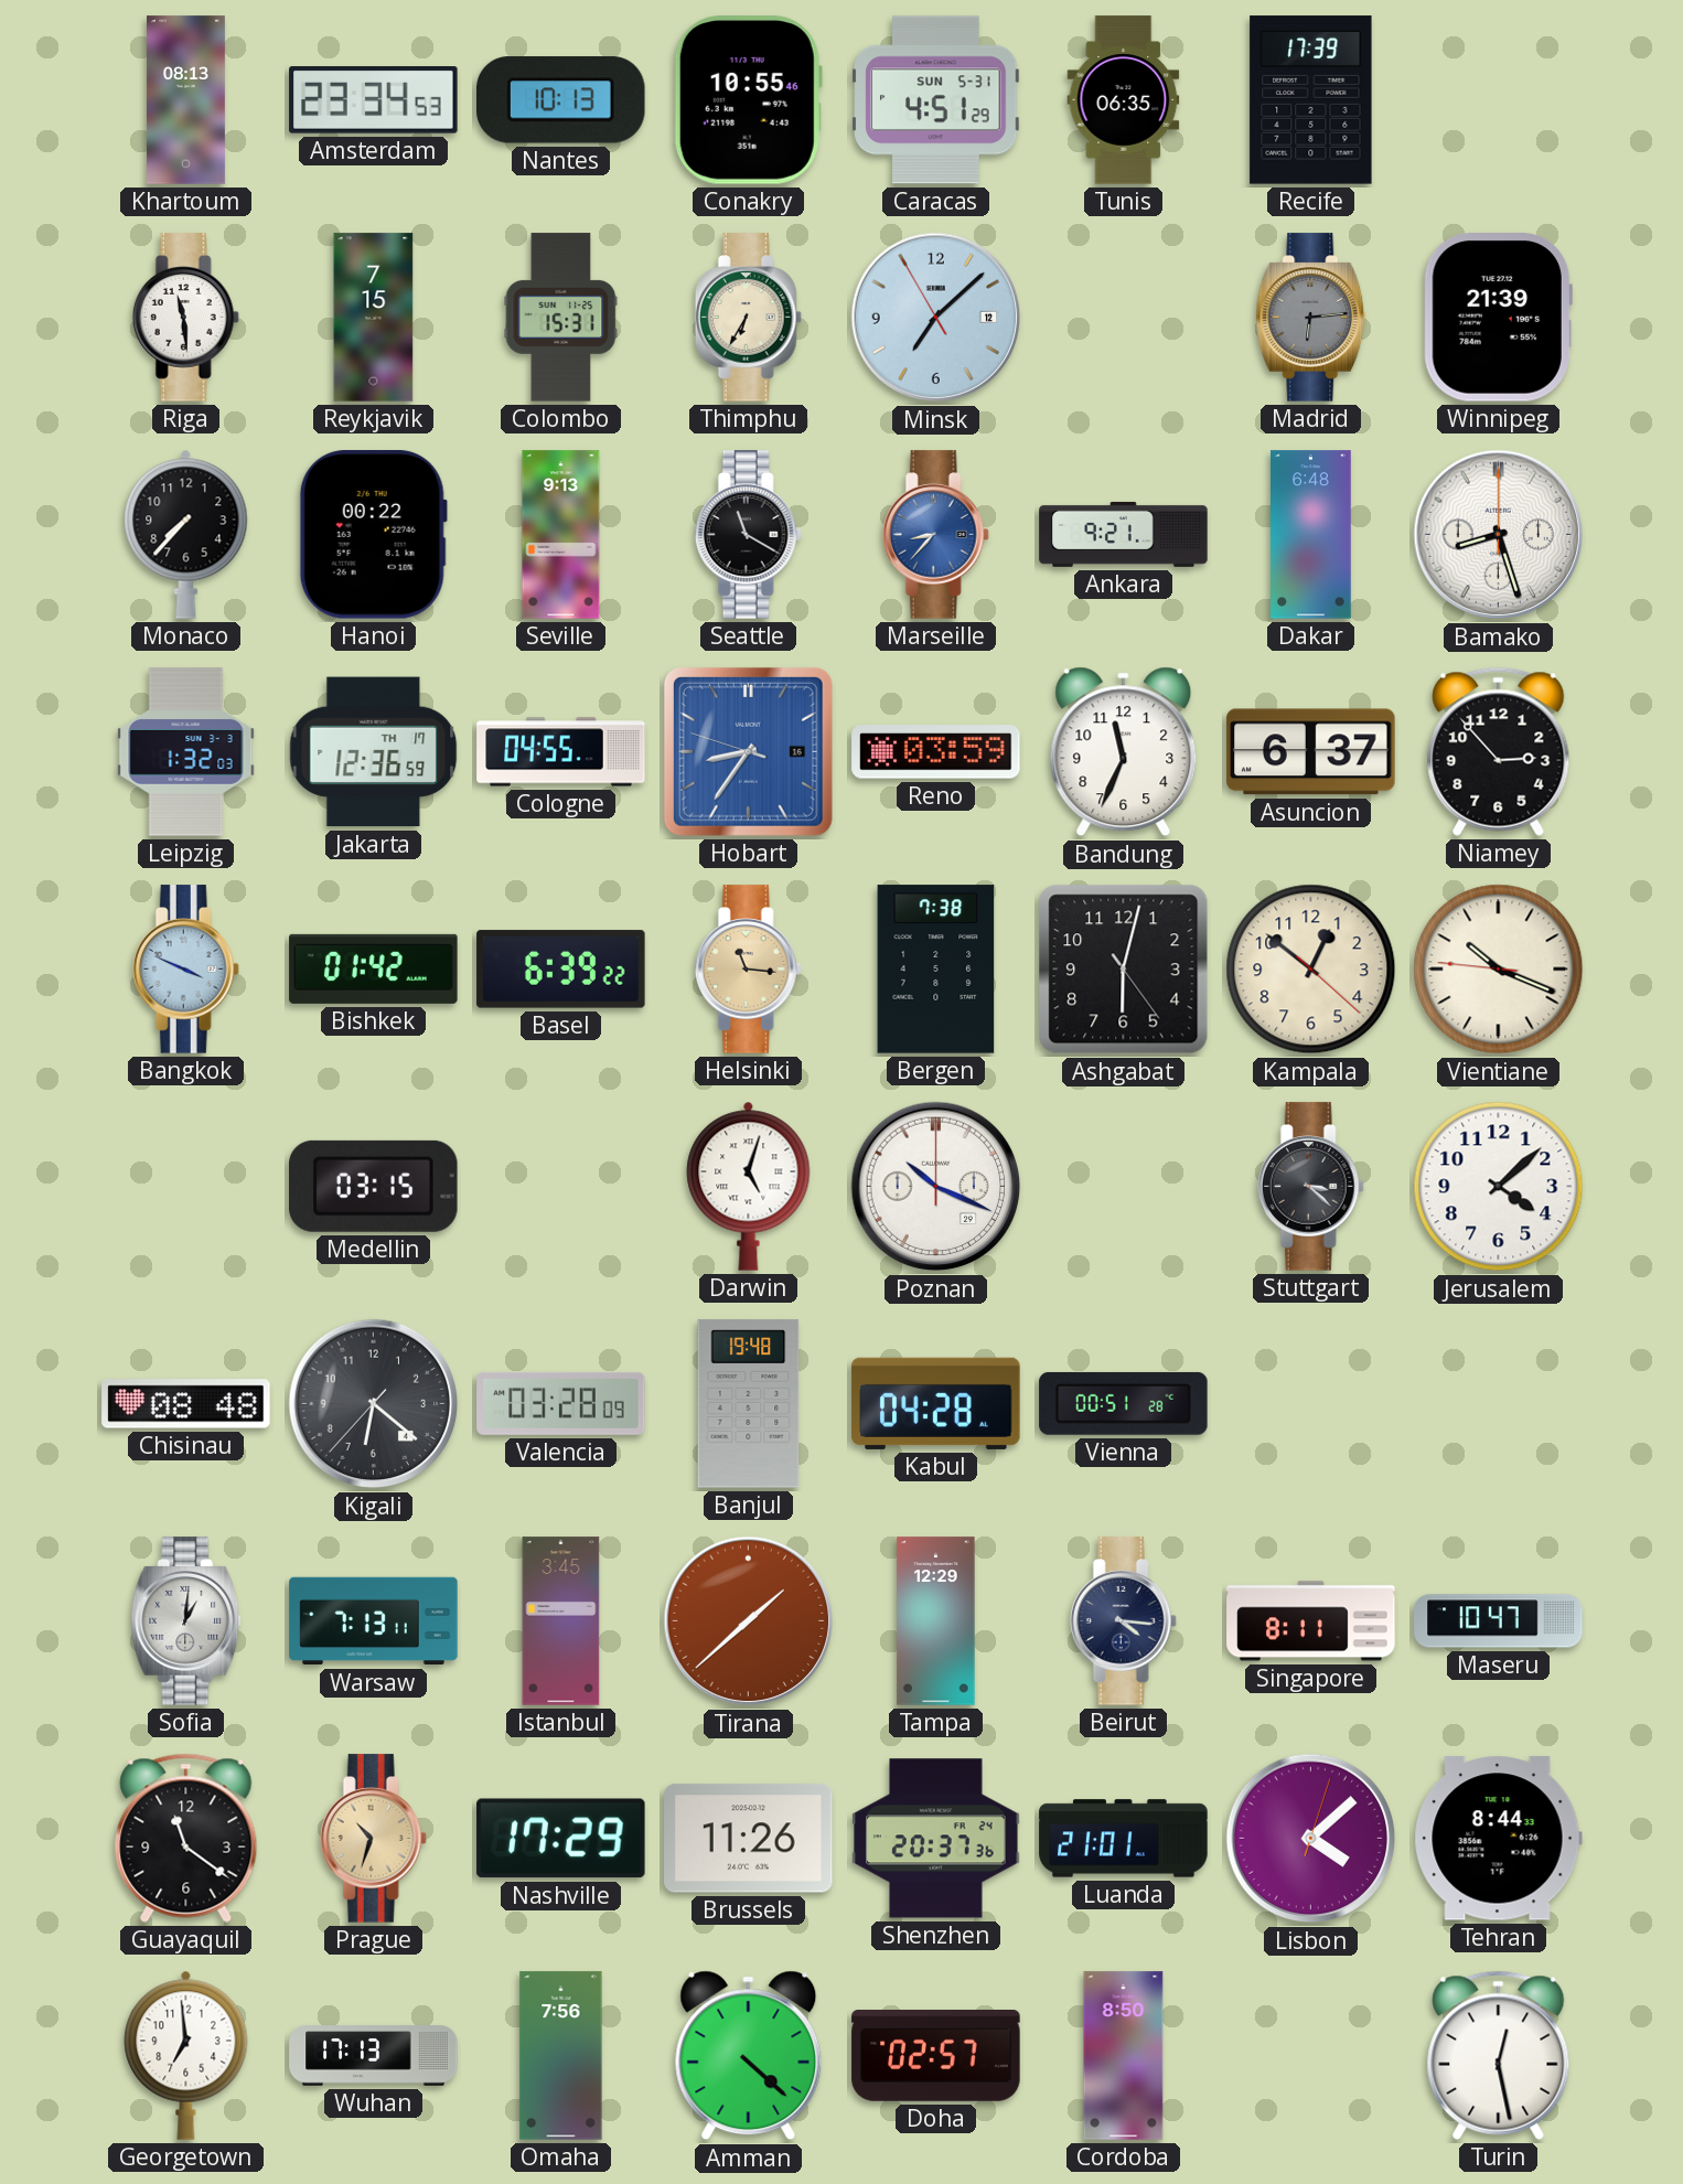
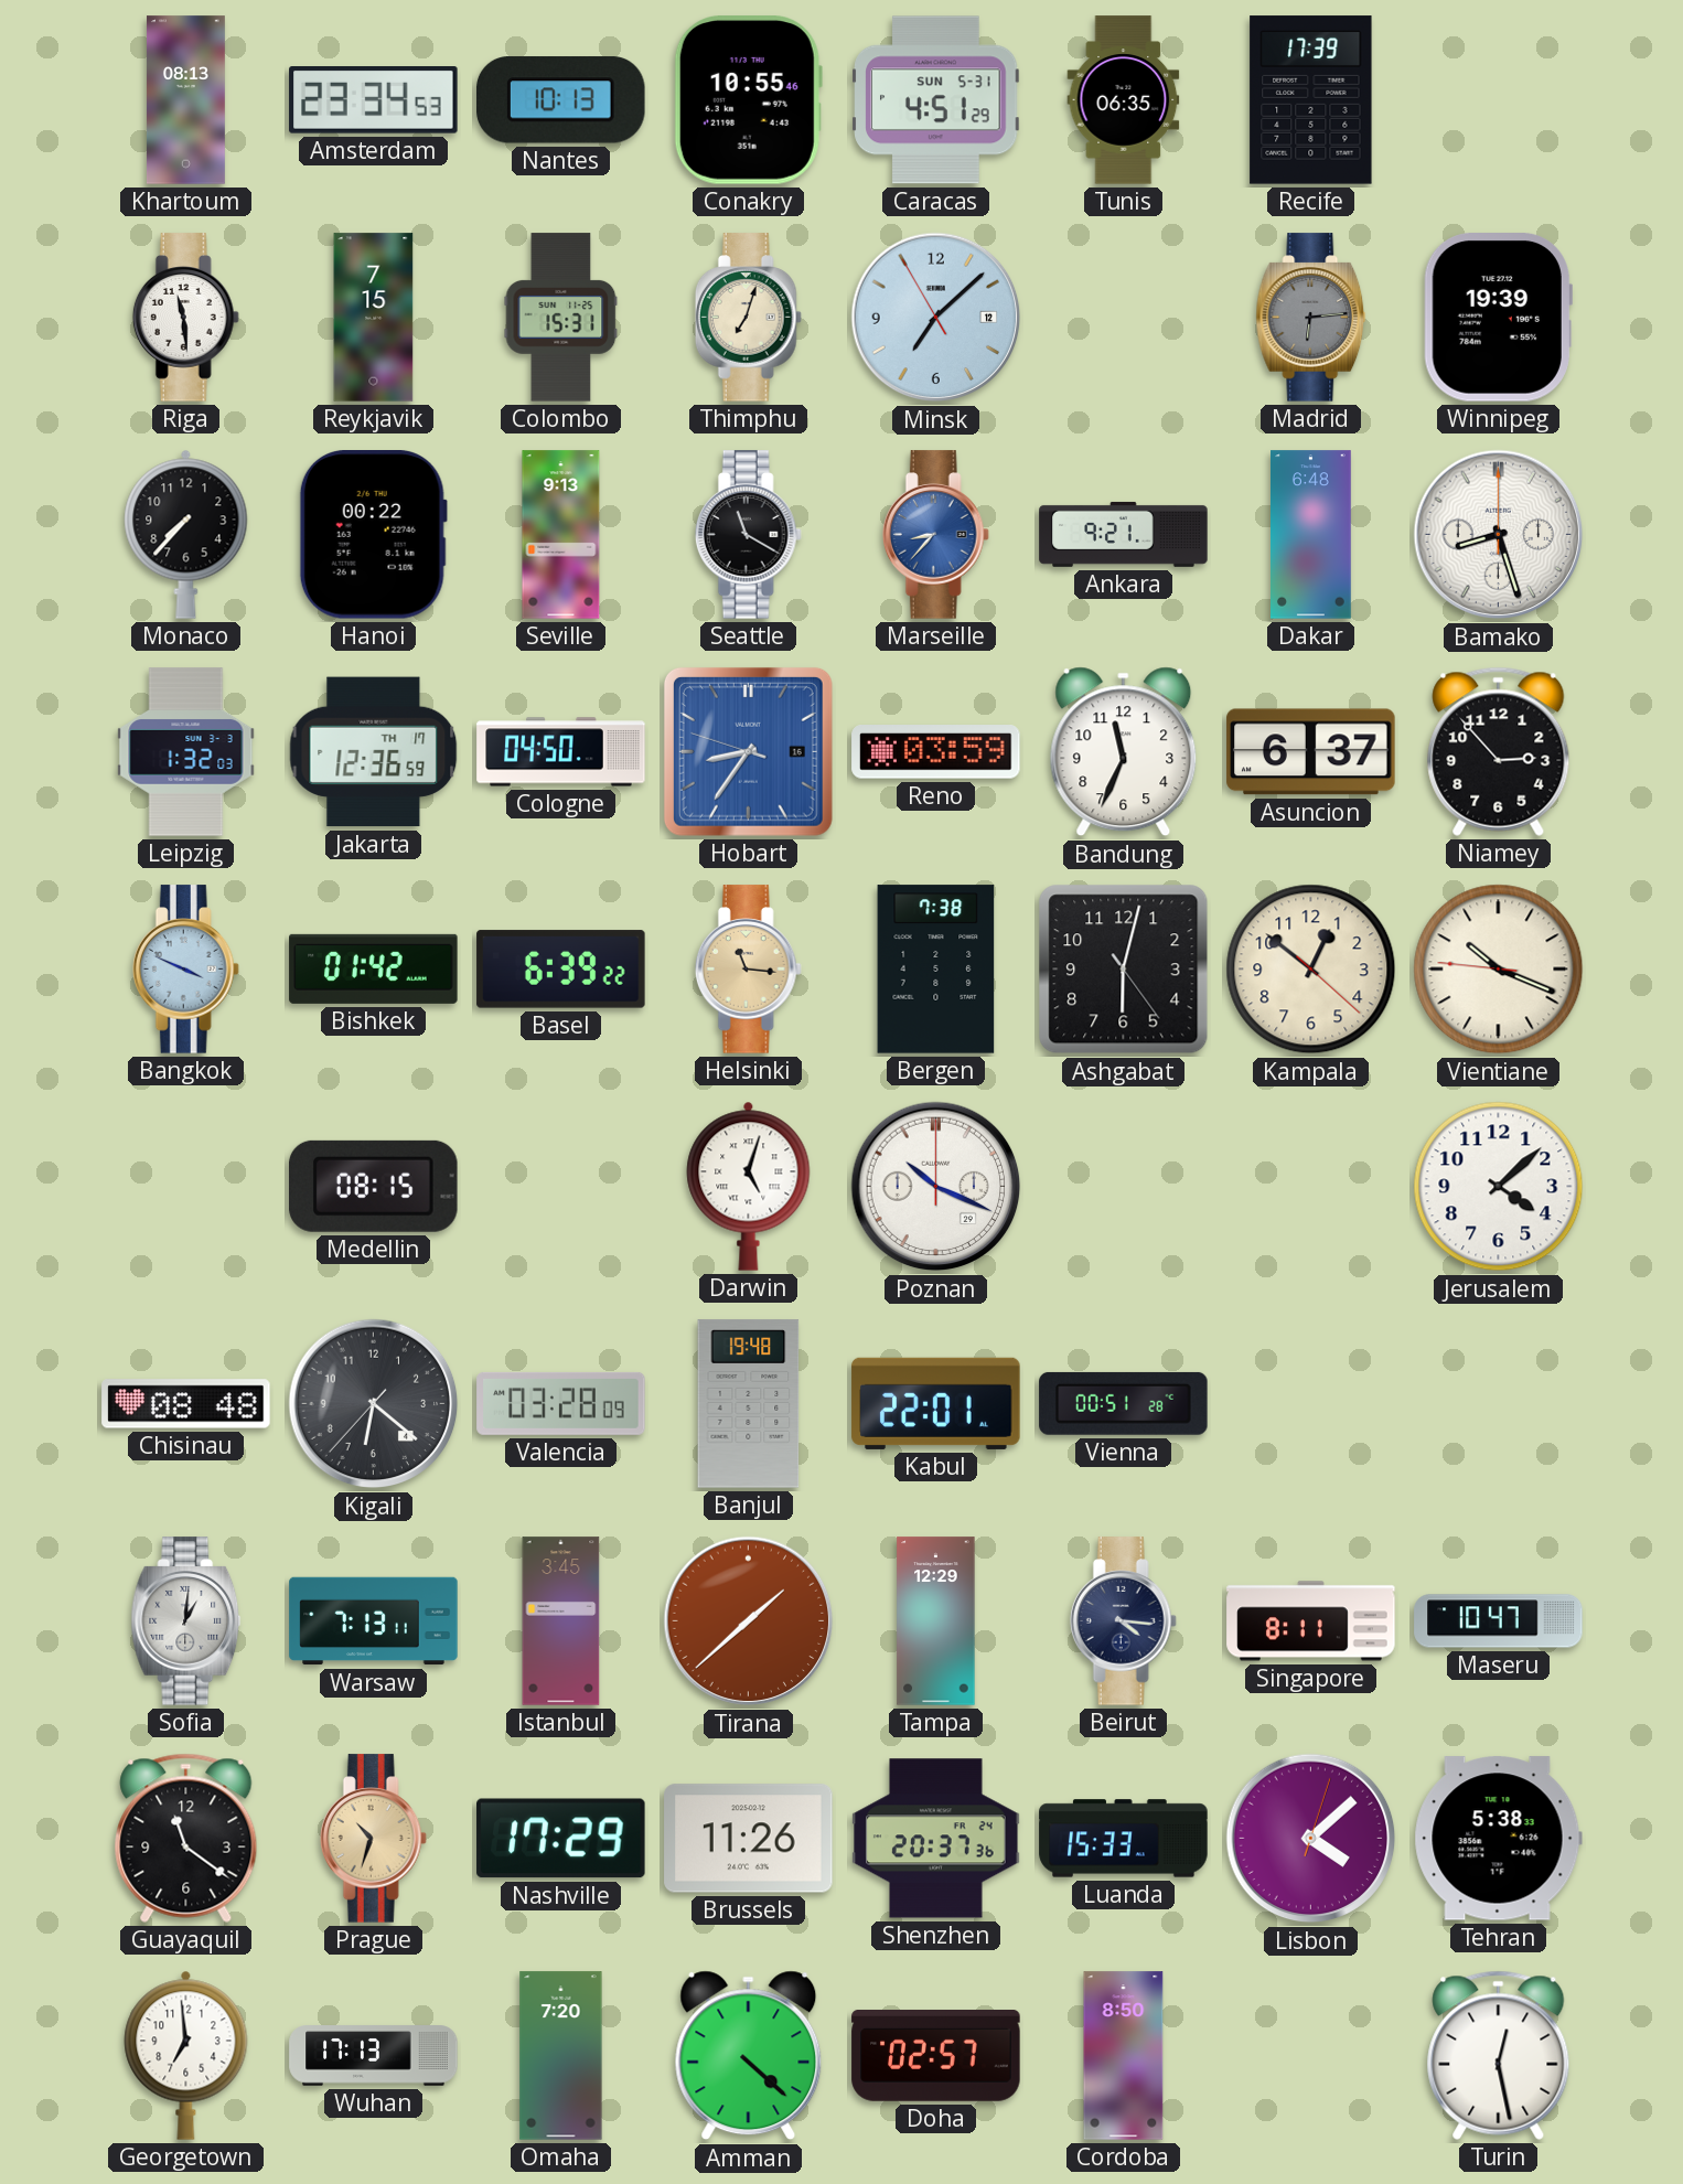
Thimphu: 6:35 -> 7:03
Winnipeg: 21:39 -> 19:39
Cologne: 04:55 -> 04:50
Medellin: 03:15 -> 08:15
Stuttgart: 3:22 -> none
Kabul: 04:28 -> 22:01
Luanda: 21:01 -> 15:33
Tehran: 8:44 -> 5:38
Omaha: 7:56 -> 7:20
